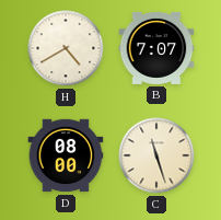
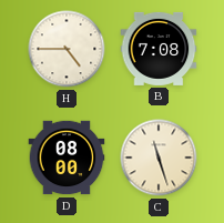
H: 4:40 -> 4:45
B: 7:07 -> 7:08
